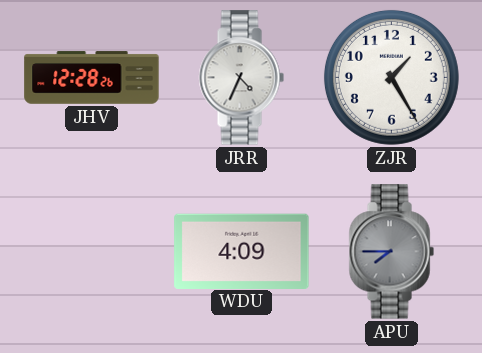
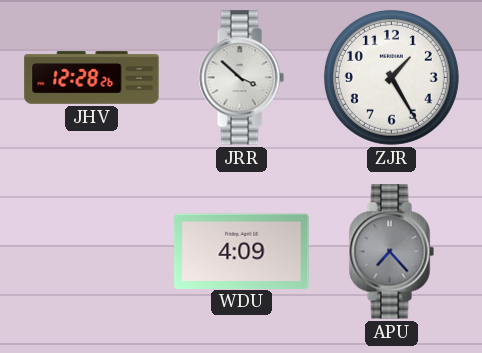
JRR: 4:34 -> 3:52
APU: 7:45 -> 7:23
